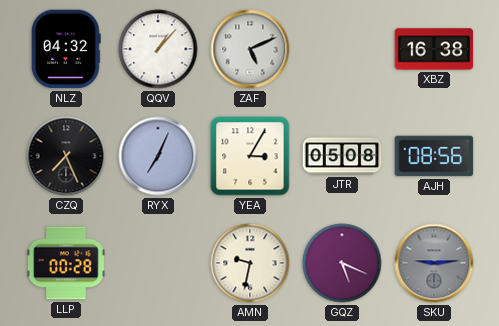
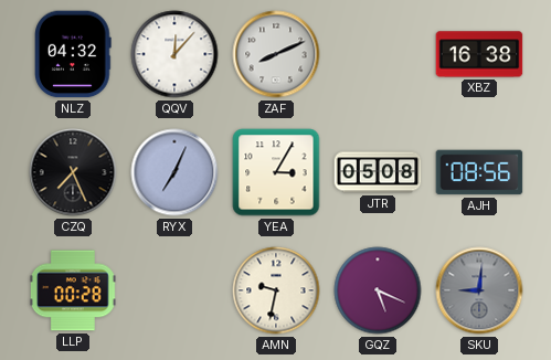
QQV: 1:07 -> 12:07
ZAF: 5:11 -> 8:11
SKU: 9:14 -> 9:01
